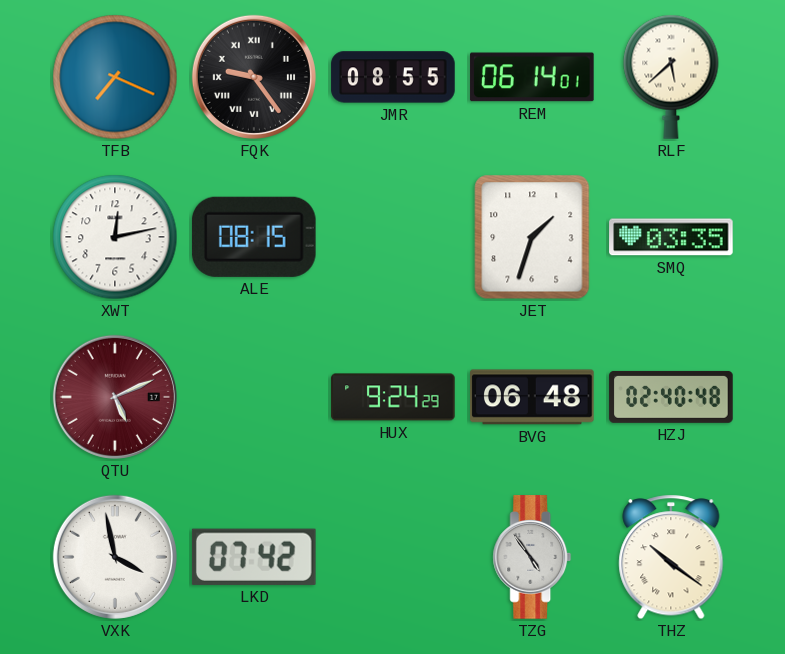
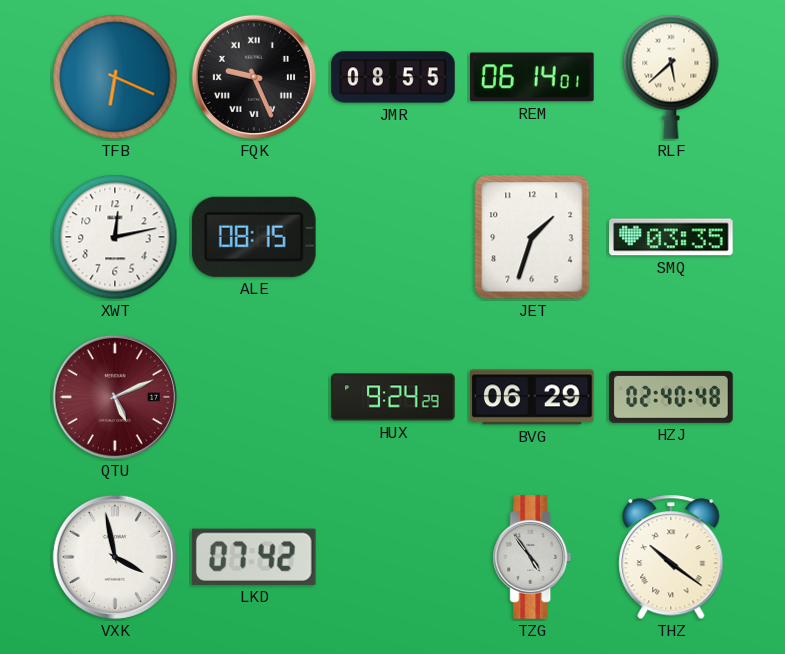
TFB: 7:19 -> 6:19
FQK: 9:24 -> 9:26
BVG: 06:48 -> 06:29
